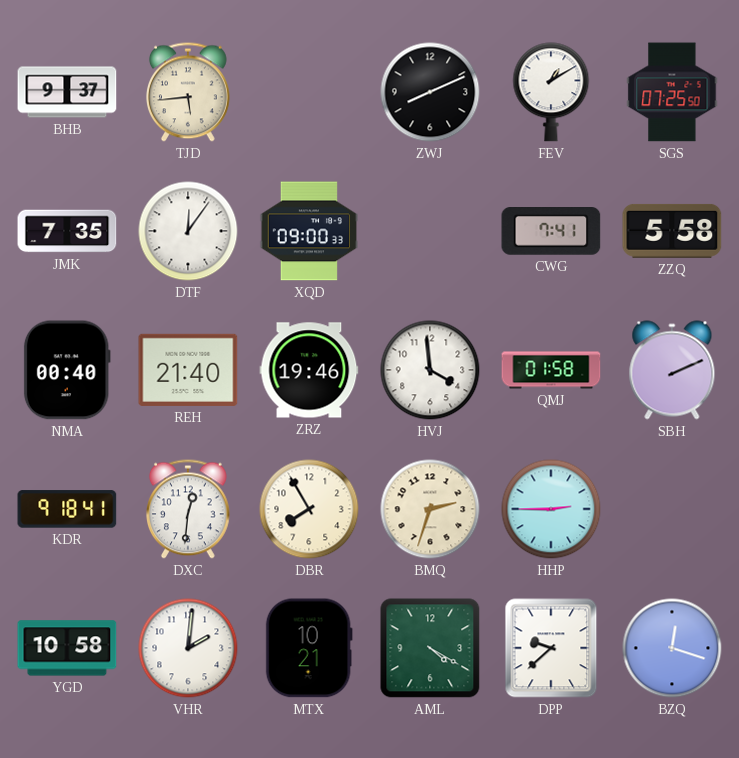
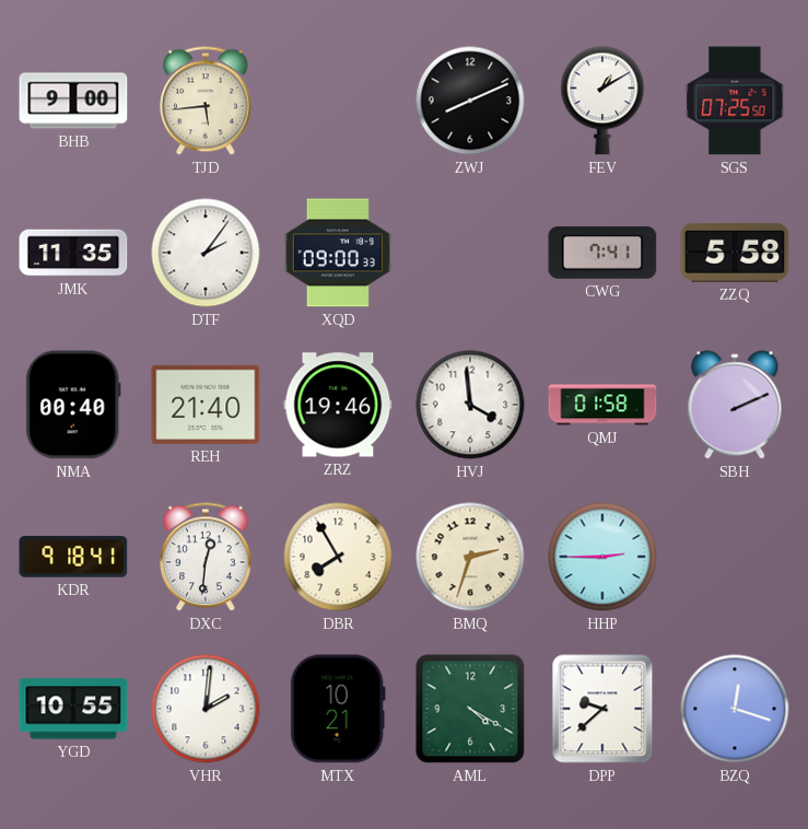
BHB: 9:37 -> 9:00
JMK: 7:35 -> 11:35
DTF: 12:06 -> 2:06
YGD: 10:58 -> 10:55
